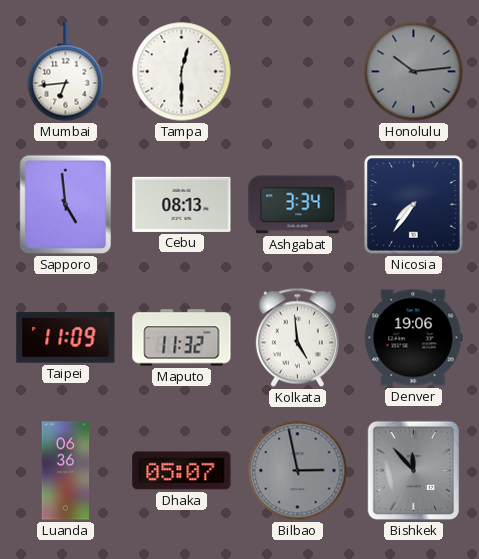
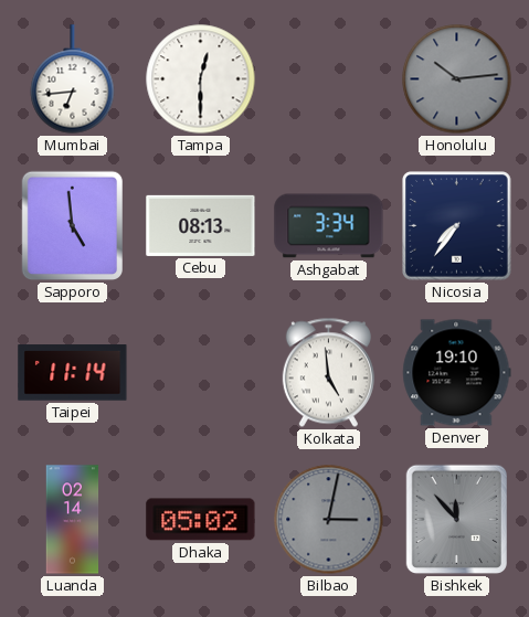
Taipei: 11:09 -> 11:14
Maputo: 11:32 -> none
Denver: 19:06 -> 19:10
Luanda: 06:36 -> 02:14
Dhaka: 05:07 -> 05:02
Bilbao: 2:58 -> 3:02
